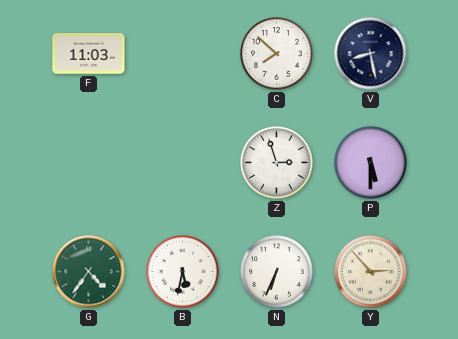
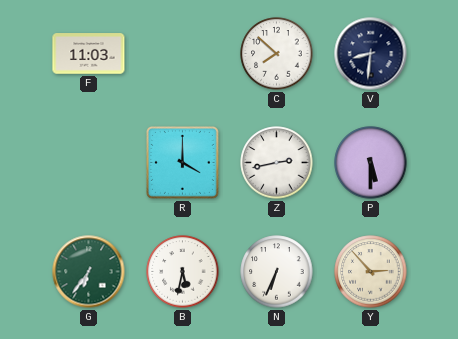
V: 8:28 -> 8:31
R: none -> 4:00
Z: 2:57 -> 2:43
G: 4:36 -> 6:36
